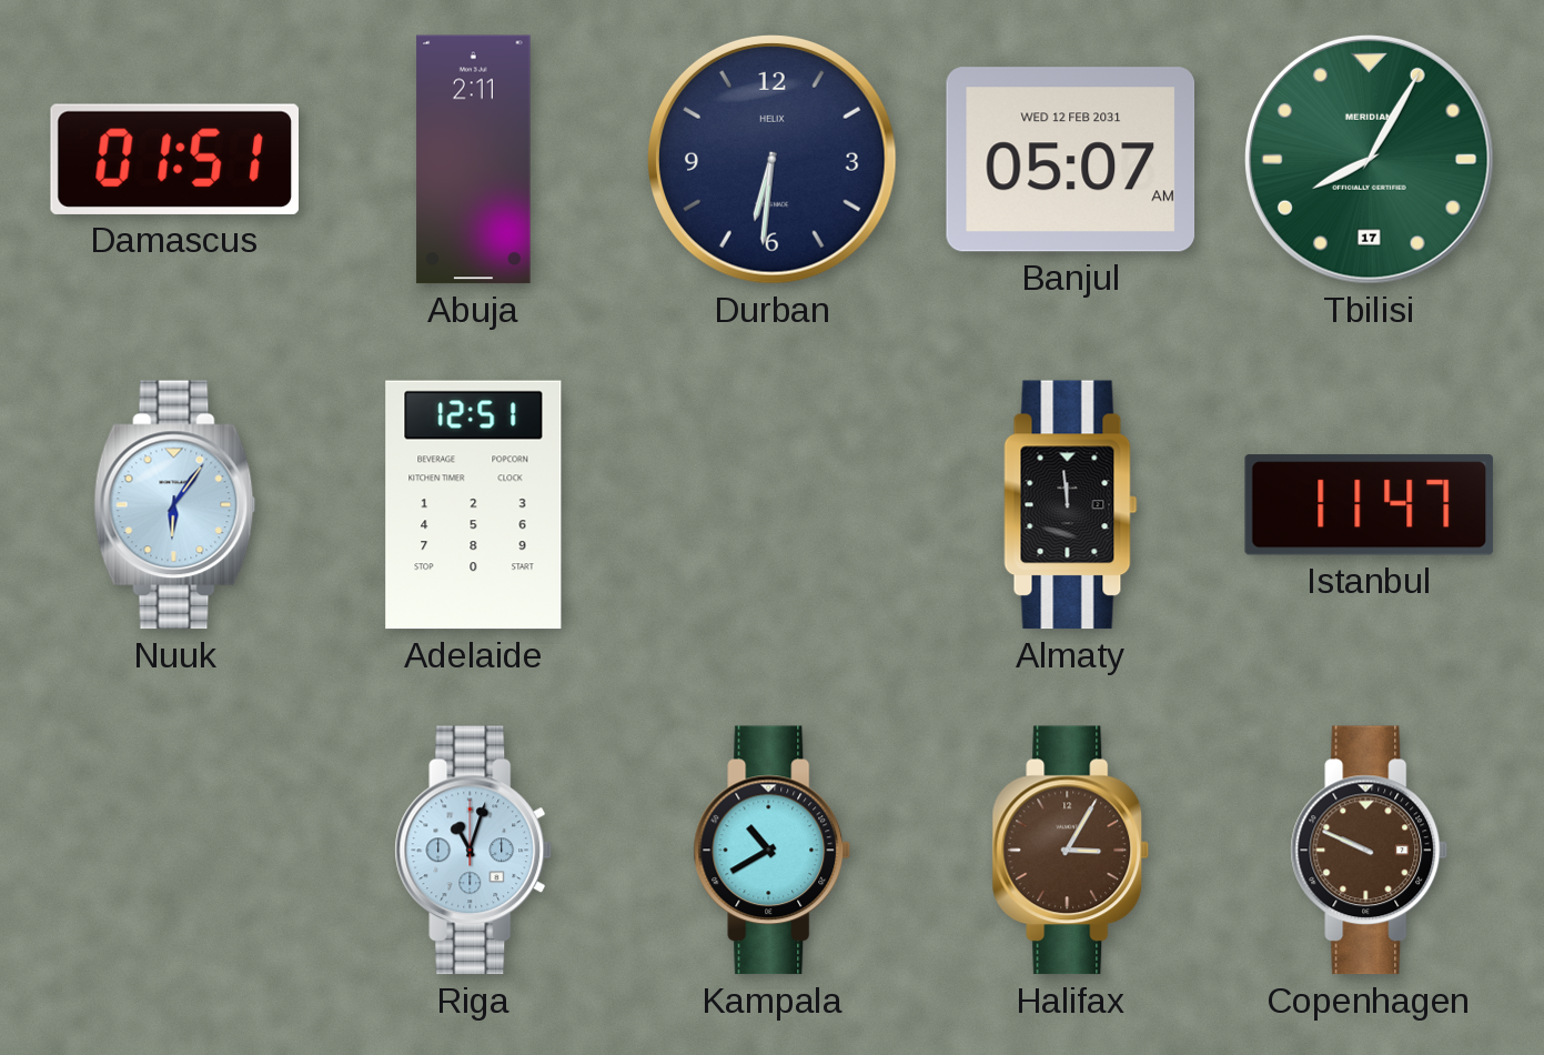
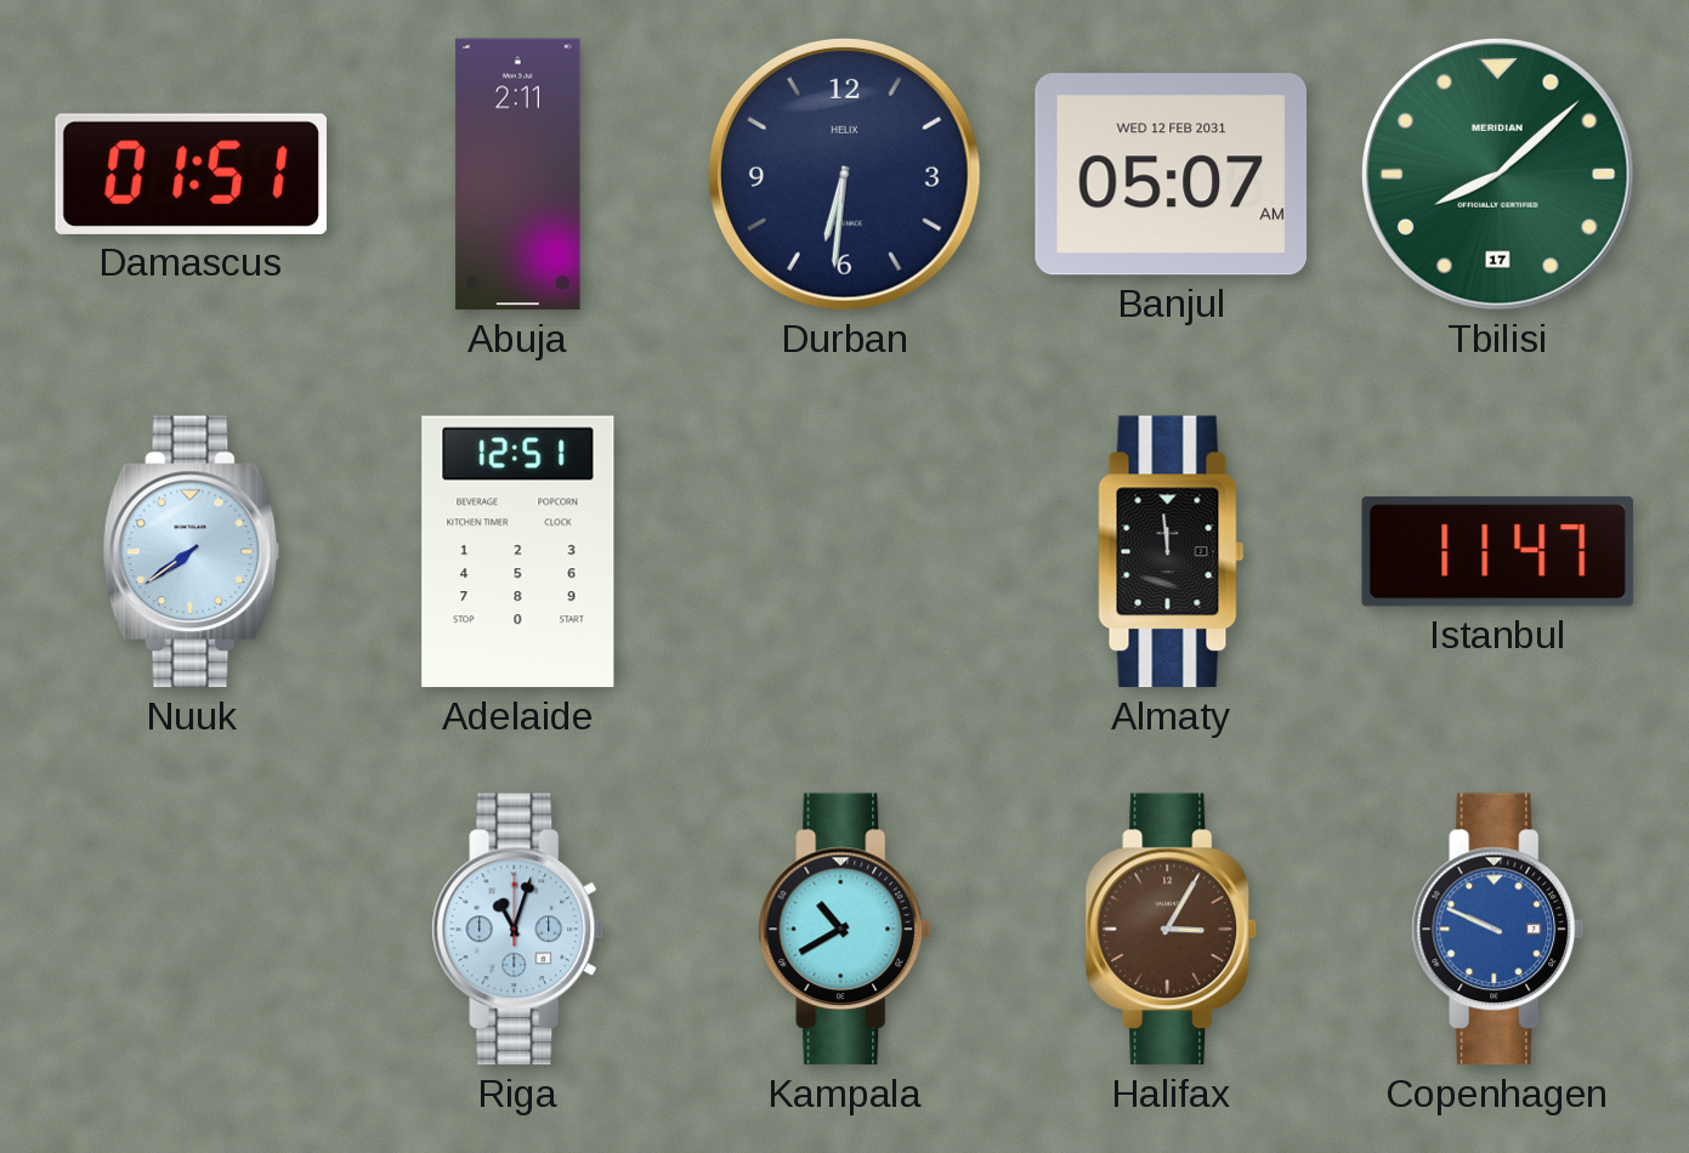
Tbilisi: 8:05 -> 8:08
Nuuk: 6:06 -> 7:39
Copenhagen dial: brown -> blue
